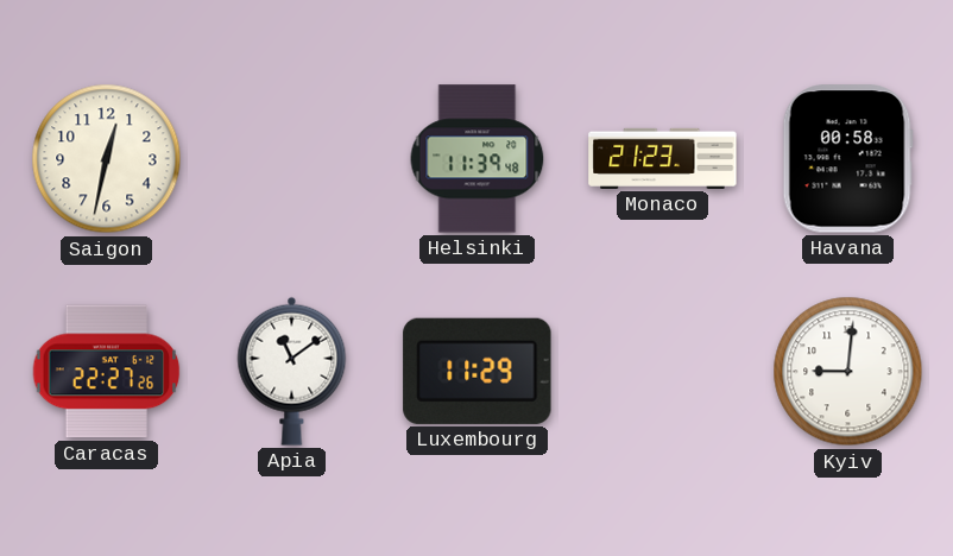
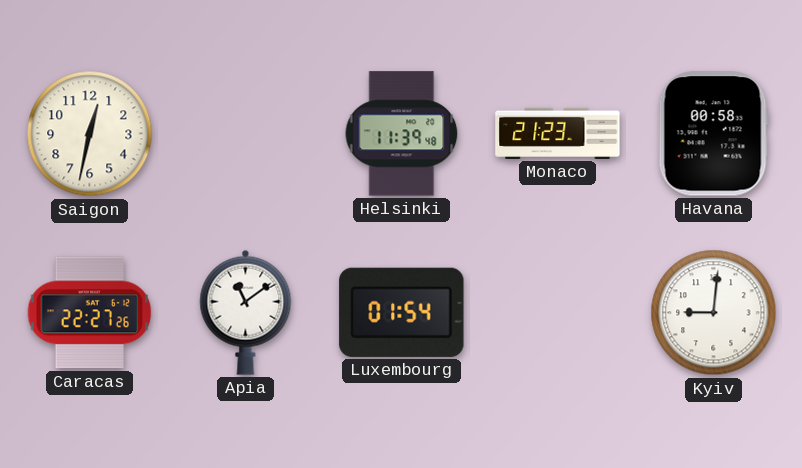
Luxembourg: 11:29 -> 01:54
